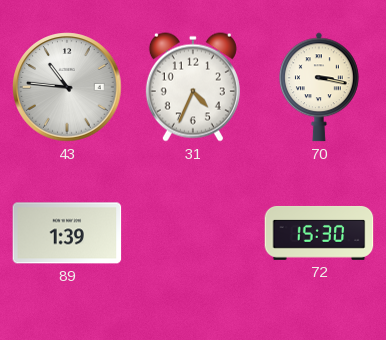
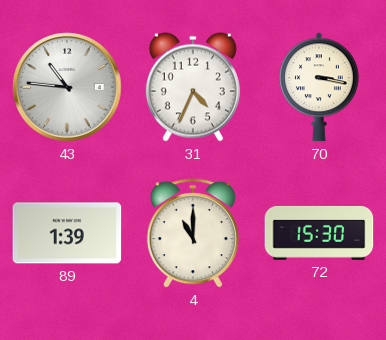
4: none -> 11:00
